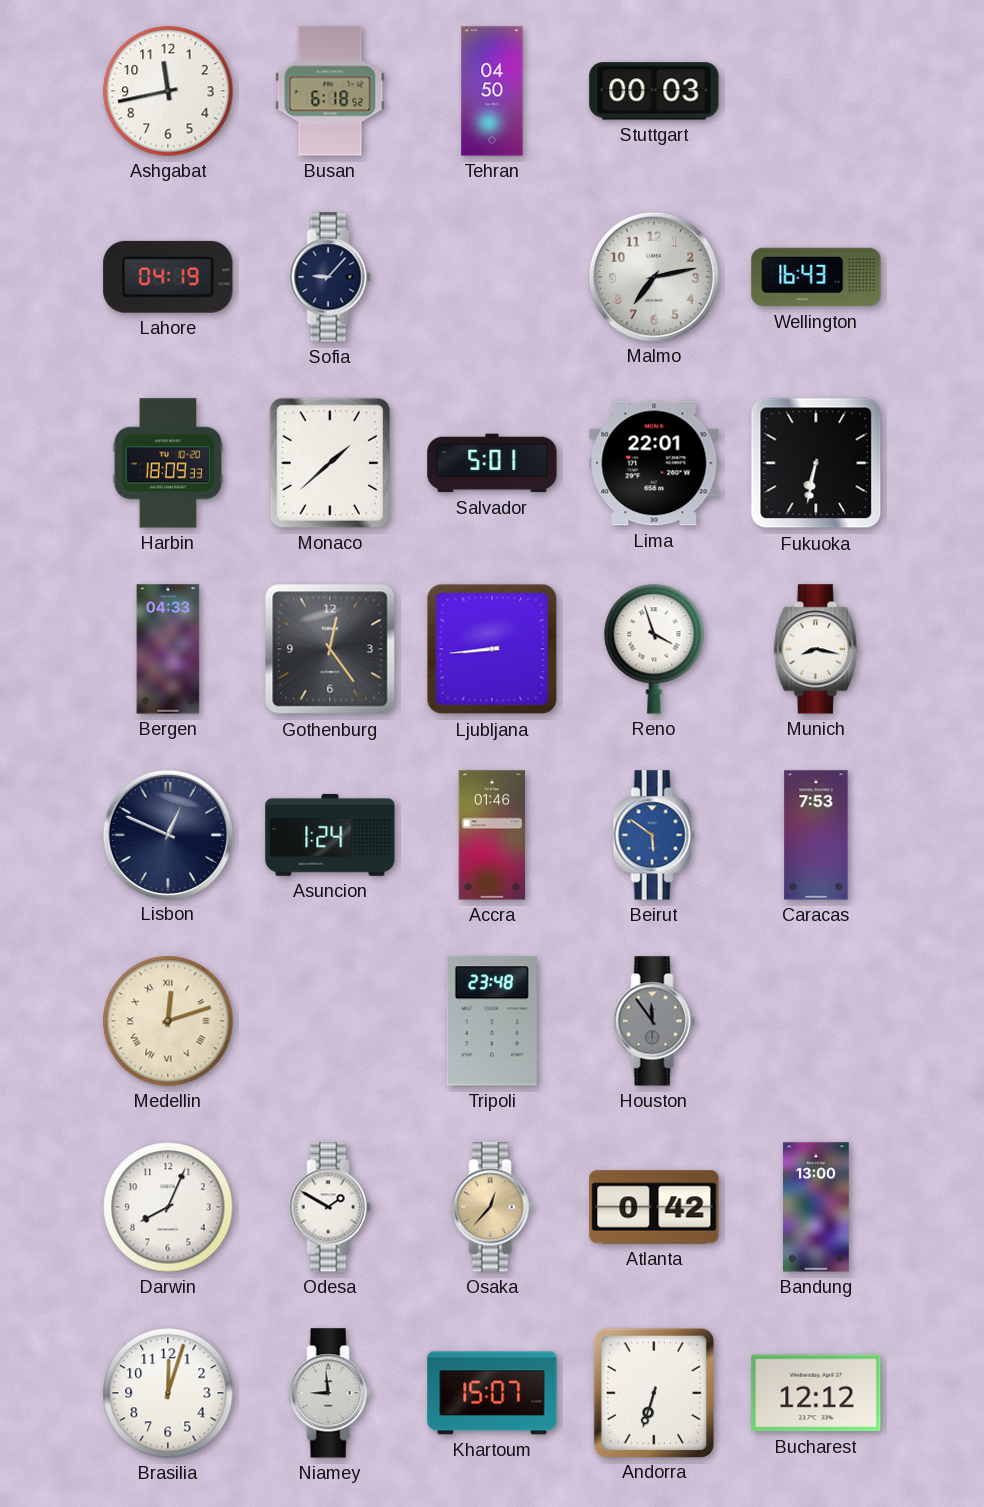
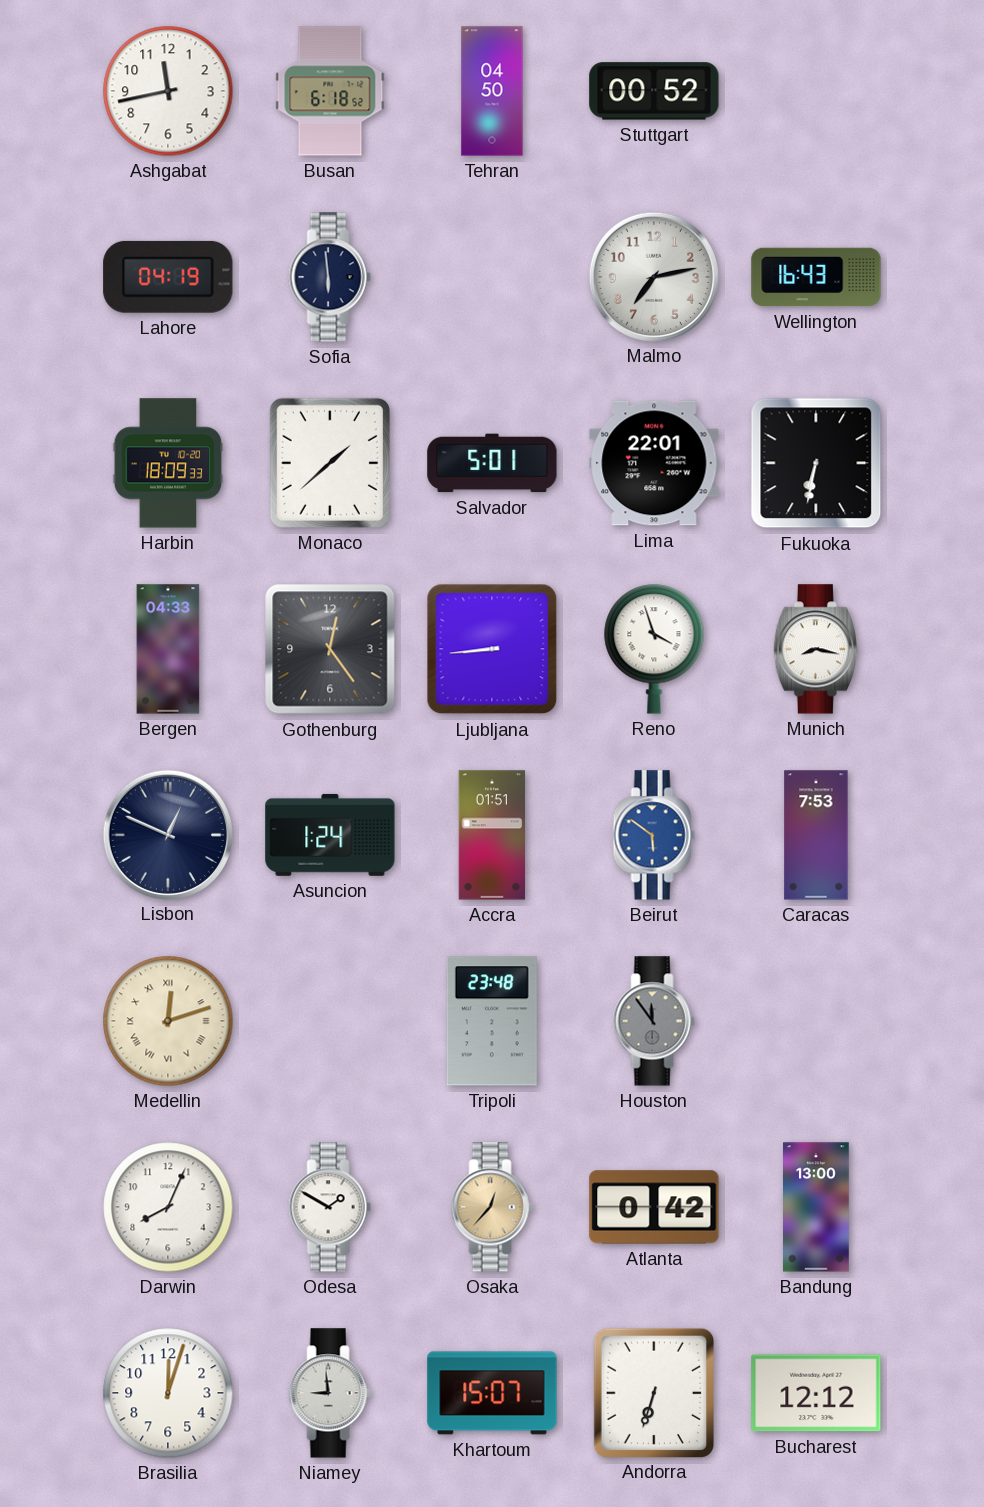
Stuttgart: 00:03 -> 00:52
Sofia: 9:07 -> 5:59
Accra: 01:46 -> 01:51
